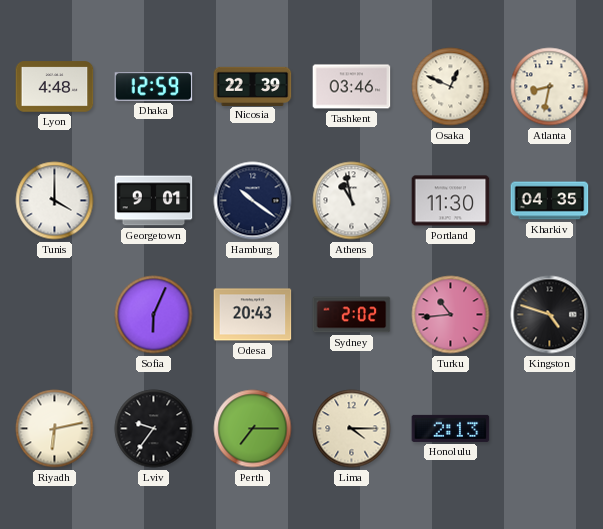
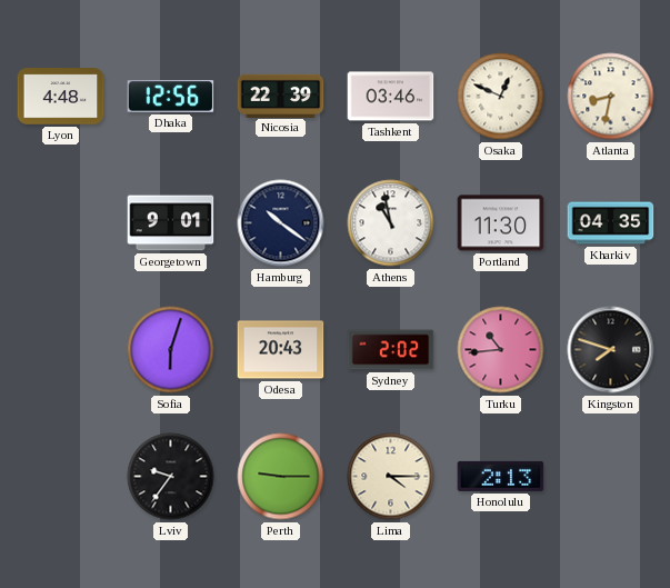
Dhaka: 12:59 -> 12:56
Tunis: 4:00 -> none
Sofia: 6:04 -> 6:03
Kingston: 4:48 -> 7:48
Riyadh: 6:13 -> none
Perth: 7:15 -> 9:15
